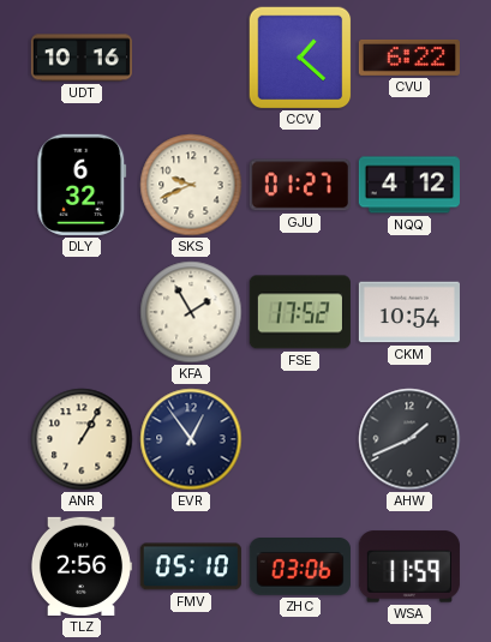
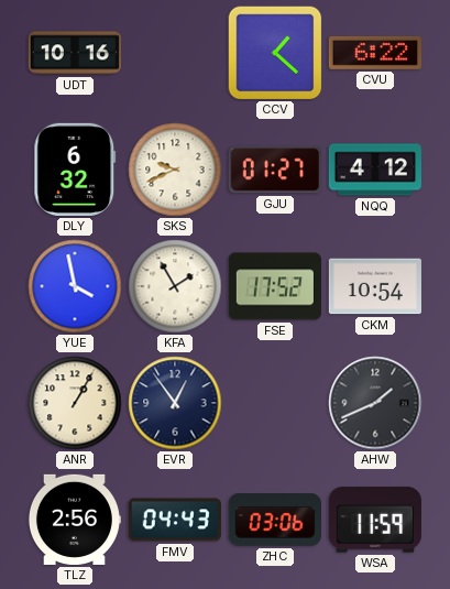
YUE: none -> 3:58
FMV: 05:10 -> 04:43
